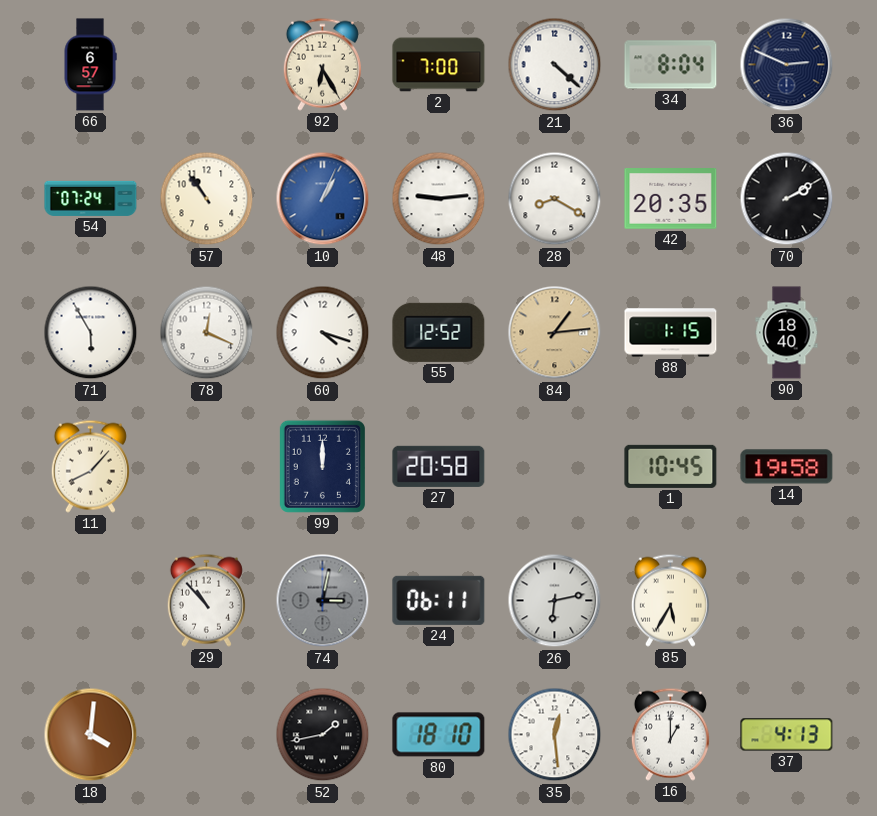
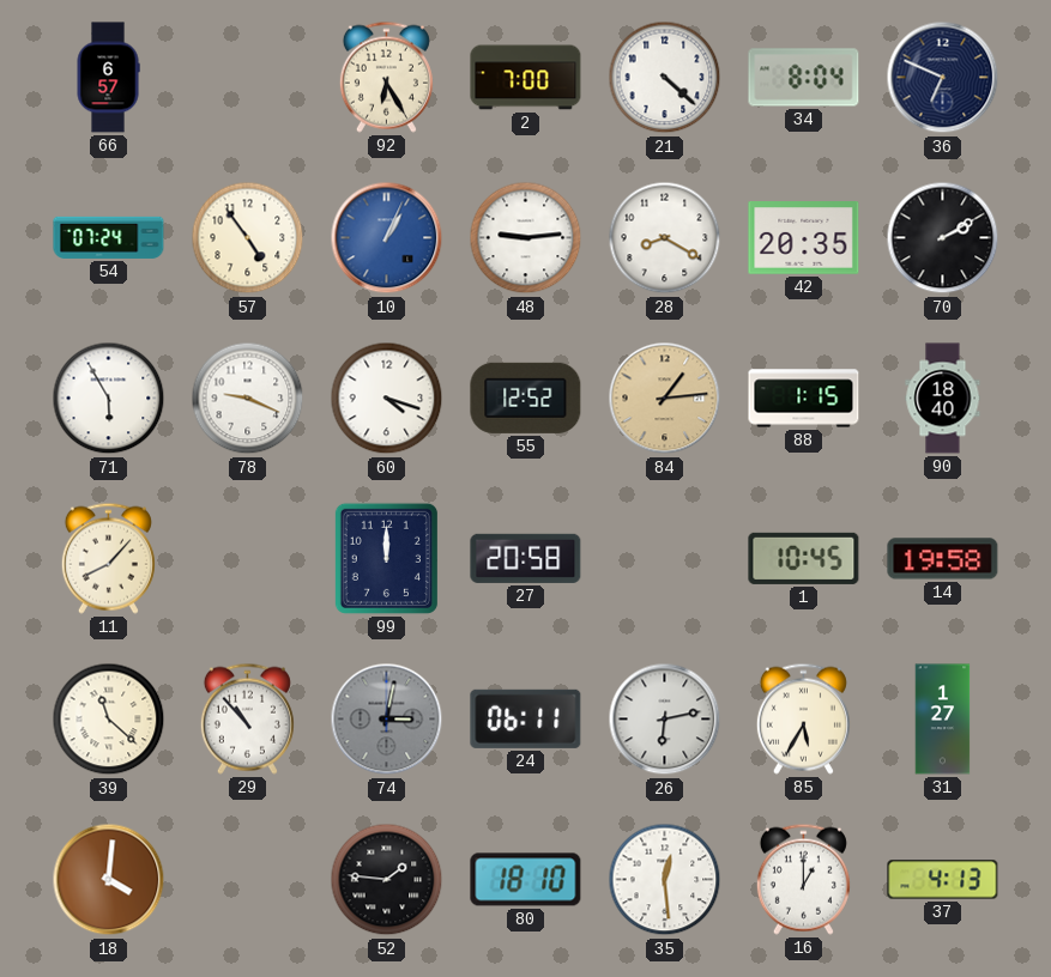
36: 2:49 -> 6:49
57: 10:54 -> 4:54
78: 12:19 -> 9:19
39: none -> 11:22
31: none -> 1:27
52: 1:43 -> 1:46
